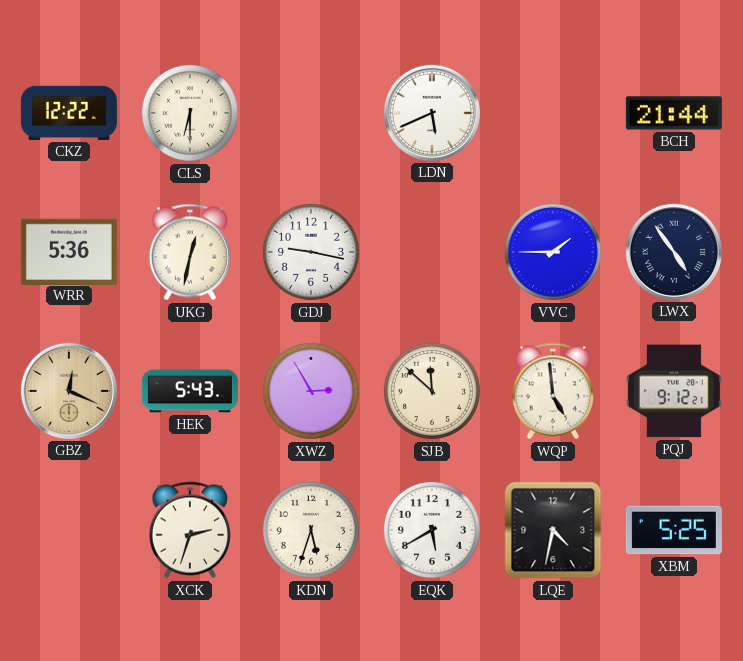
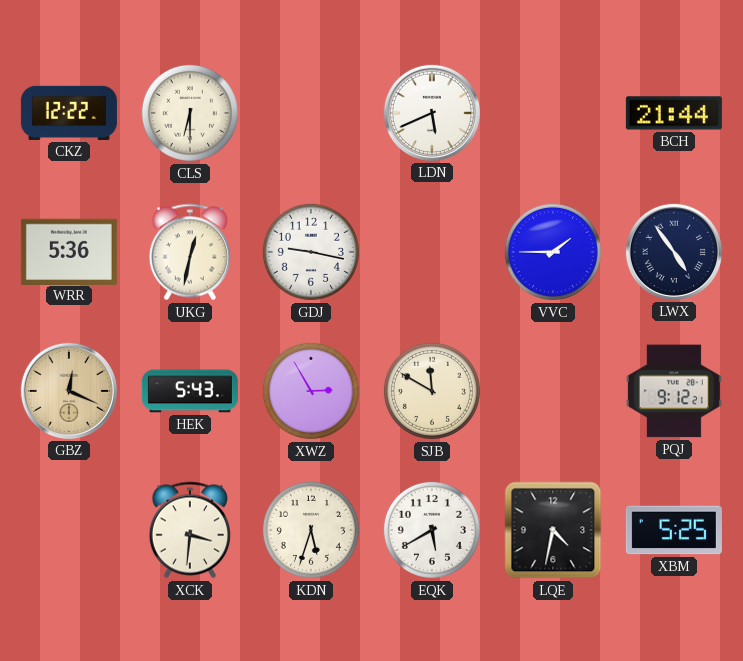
SJB: 11:52 -> 11:50
WQP: 4:59 -> none
XCK: 2:33 -> 3:31
